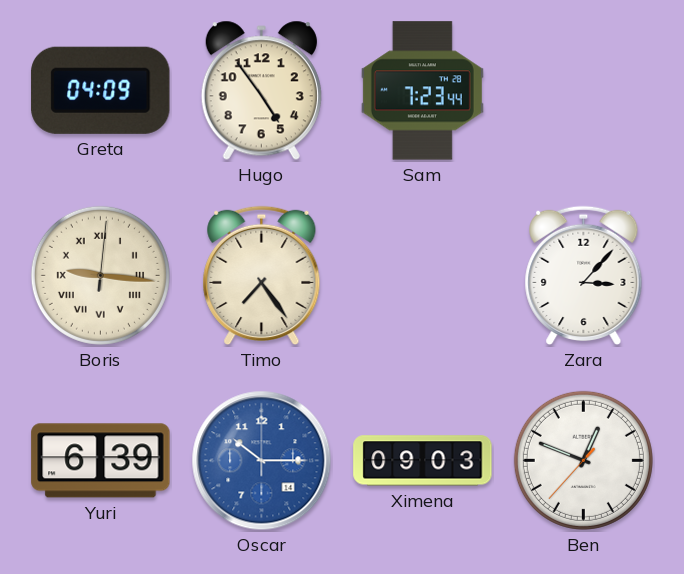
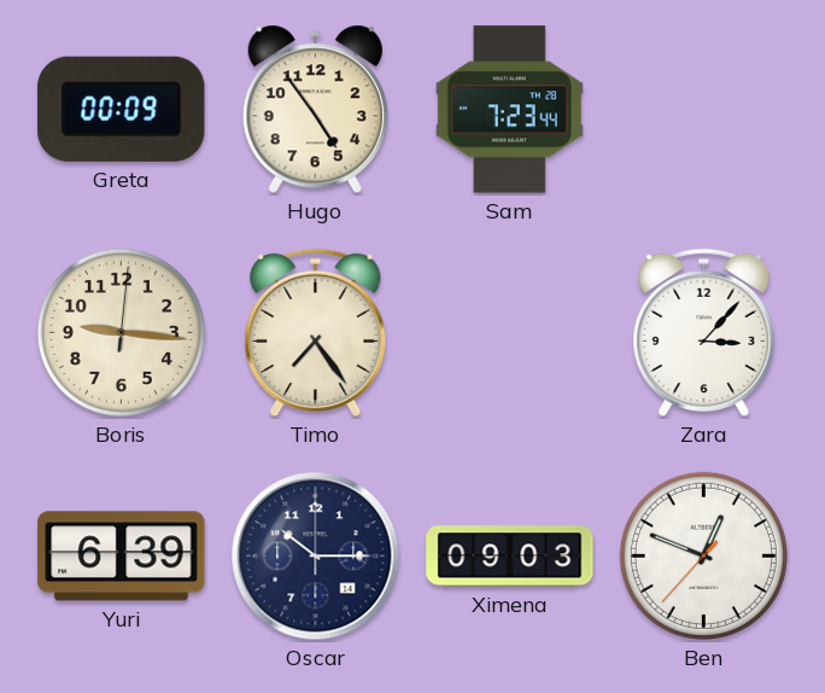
Greta: 04:09 -> 00:09
Boris numerals: Roman -> Arabic
Oscar dial: blue -> navy
